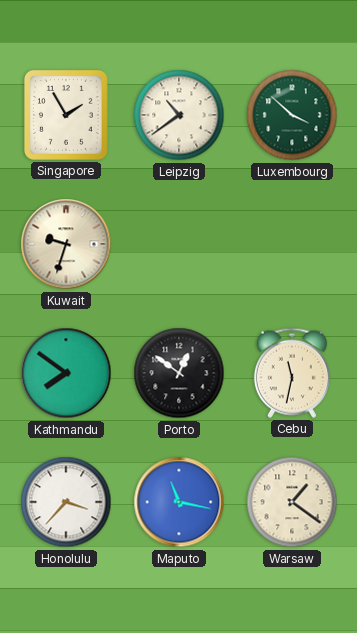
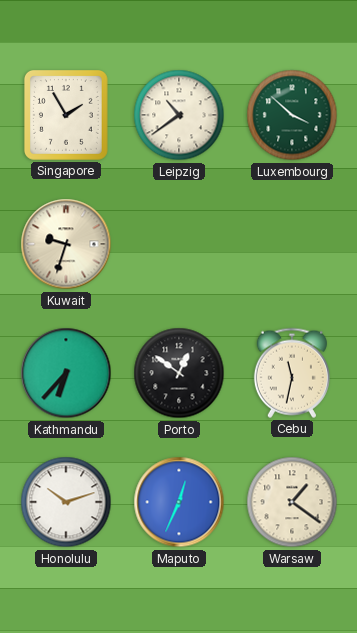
Kathmandu: 7:51 -> 6:37
Honolulu: 3:37 -> 10:12
Maputo: 11:17 -> 12:34
